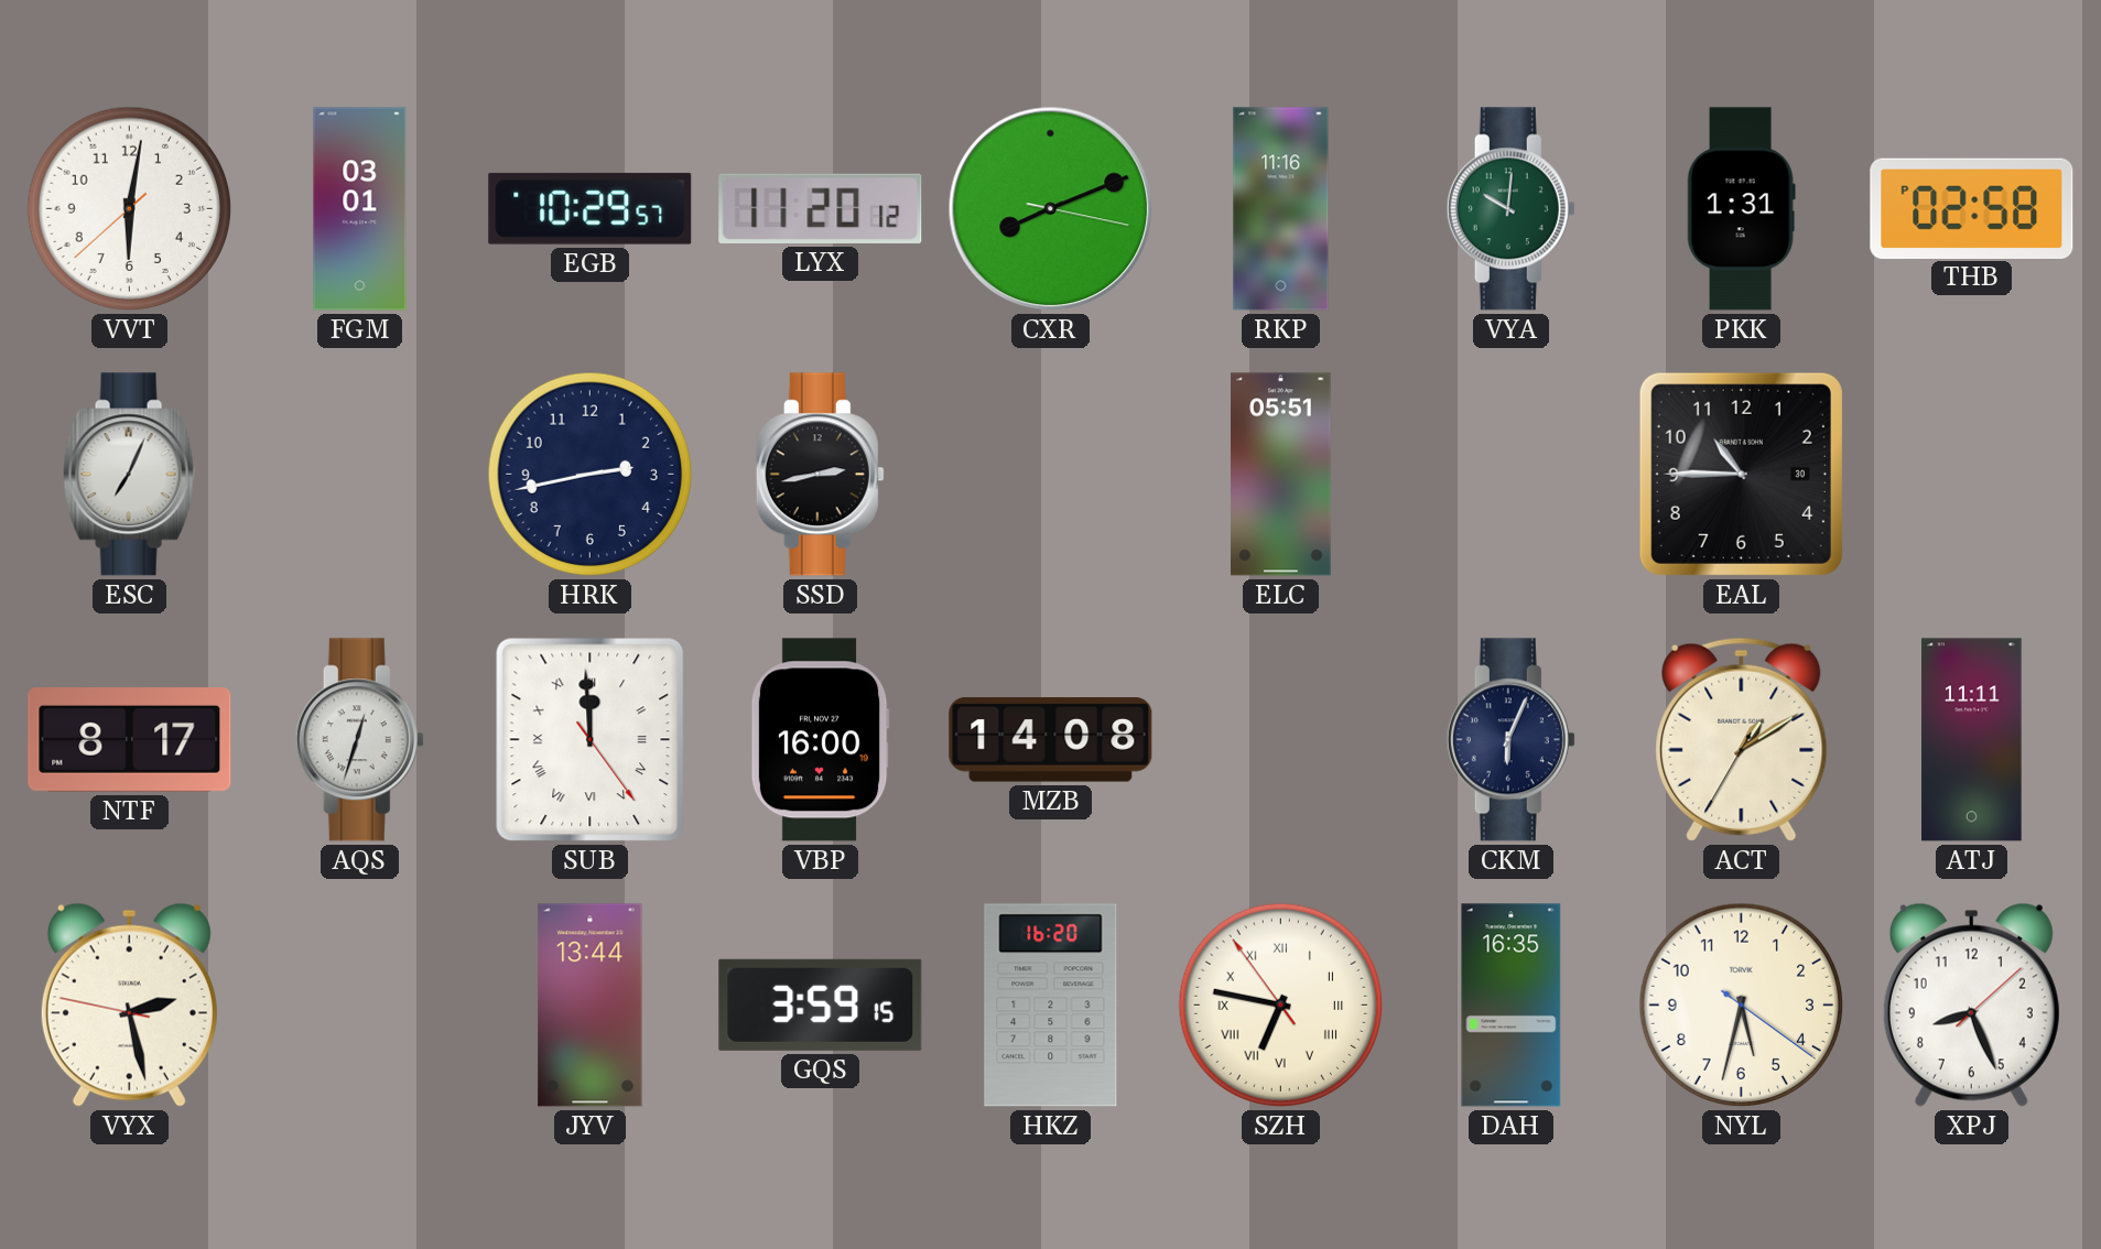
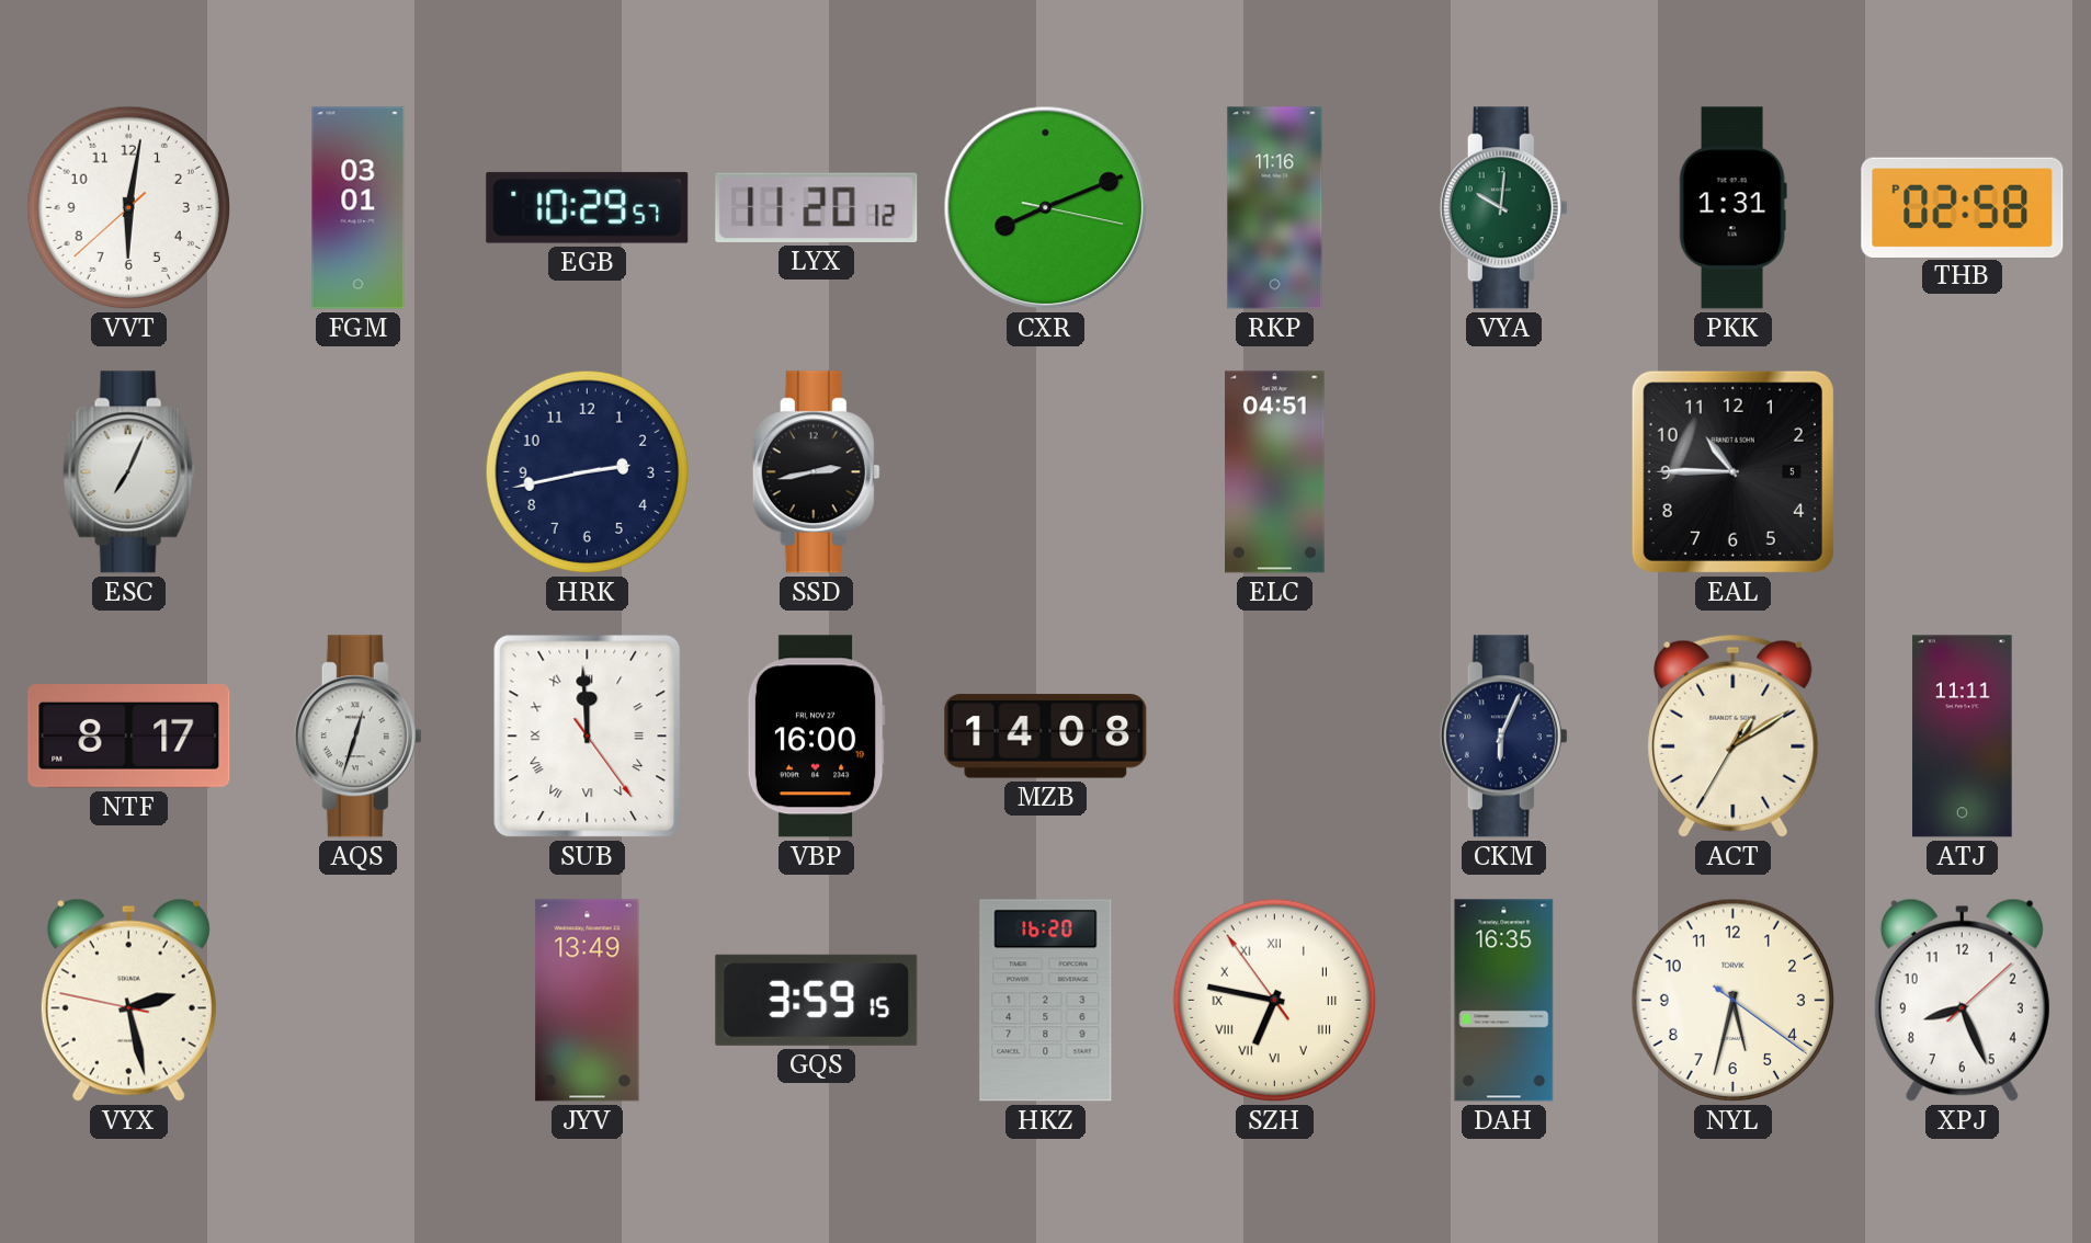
ELC: 05:51 -> 04:51
EAL date: 30 -> 5
JYV: 13:44 -> 13:49
